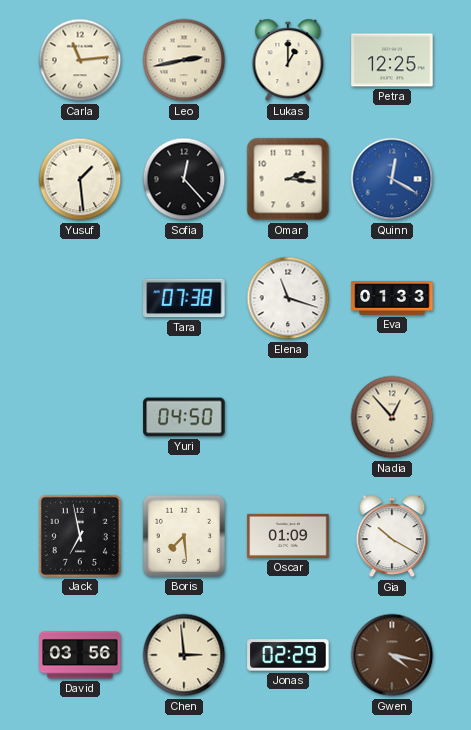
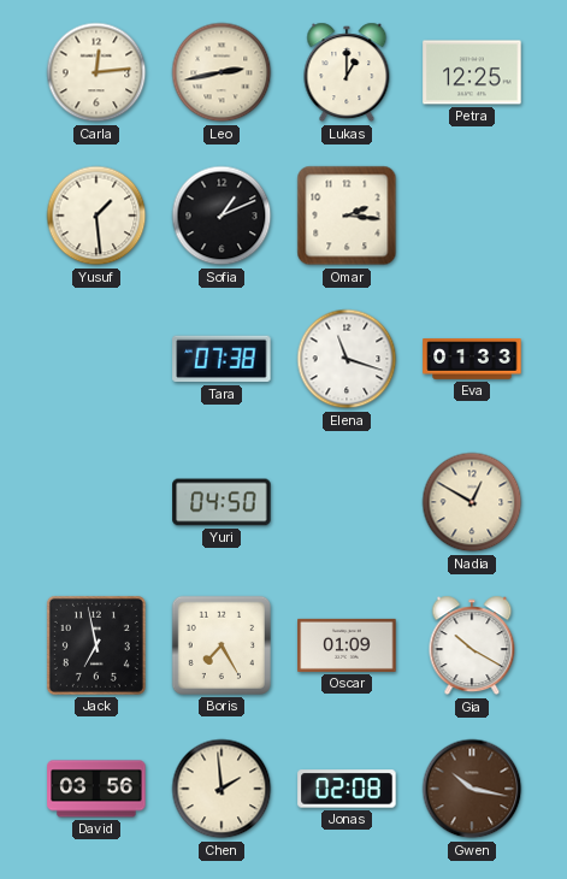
Carla: 11:14 -> 12:14
Sofia: 12:23 -> 1:11
Quinn: 12:20 -> none
Nadia: 12:53 -> 12:50
Boris: 7:29 -> 7:25
Chen: 2:59 -> 1:59
Jonas: 02:29 -> 02:08
Gwen: 4:17 -> 10:17
